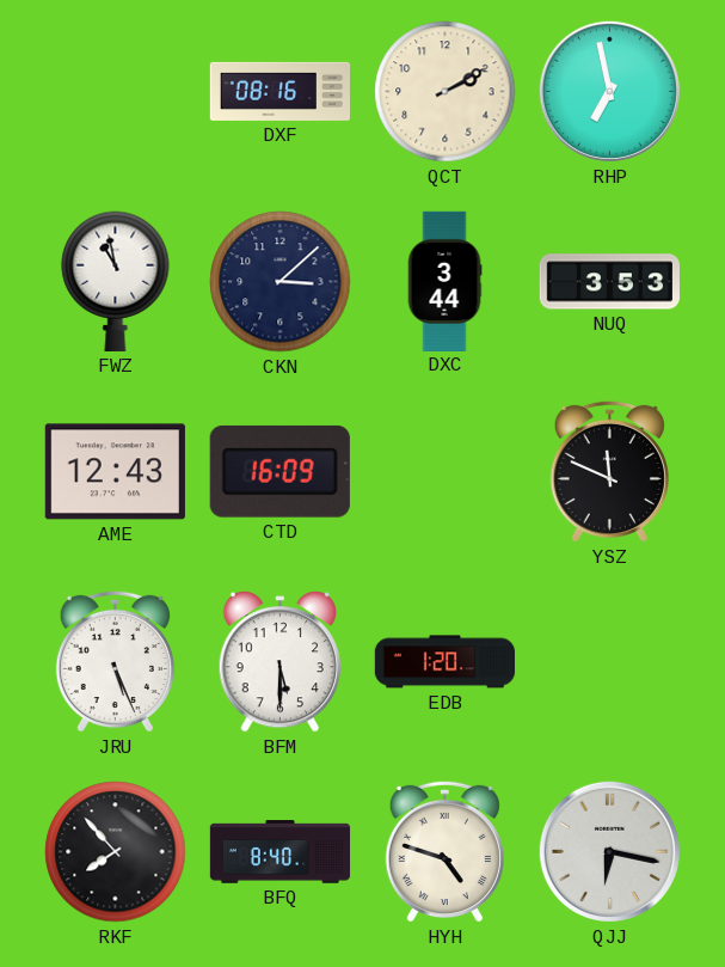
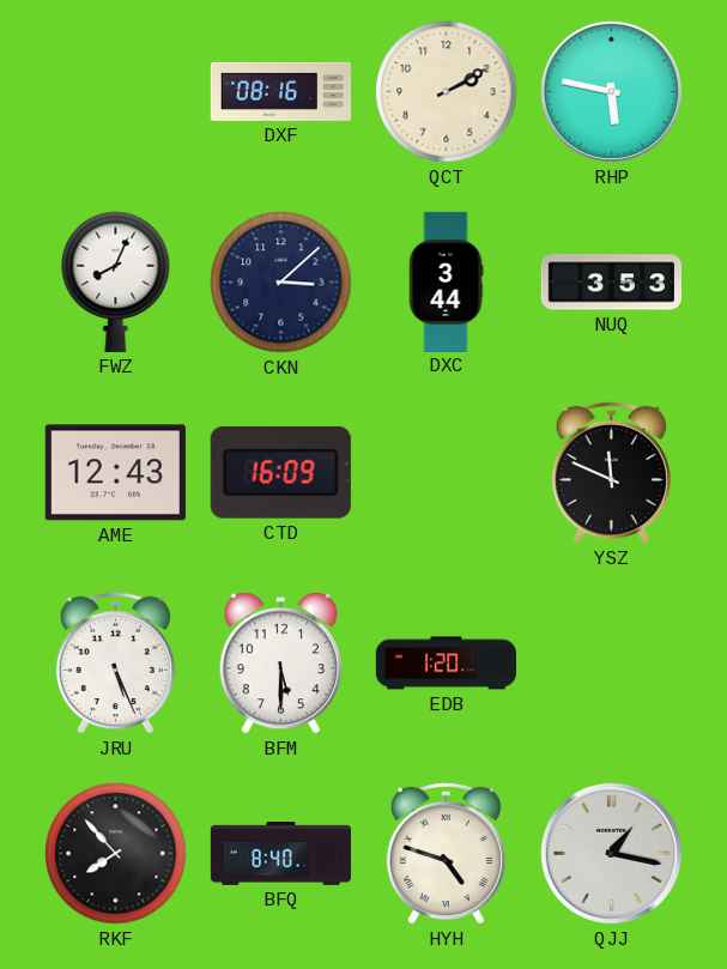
RHP: 6:58 -> 5:47
FWZ: 10:58 -> 8:04
QJJ: 6:17 -> 1:17
